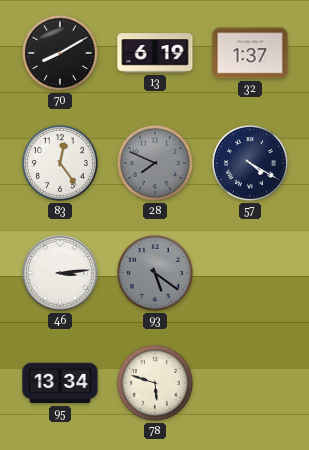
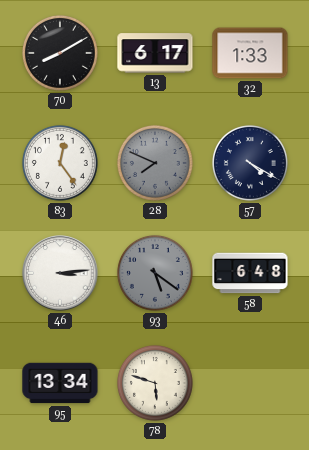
13: 6:19 -> 6:17
32: 1:37 -> 1:33
58: none -> 6:48
